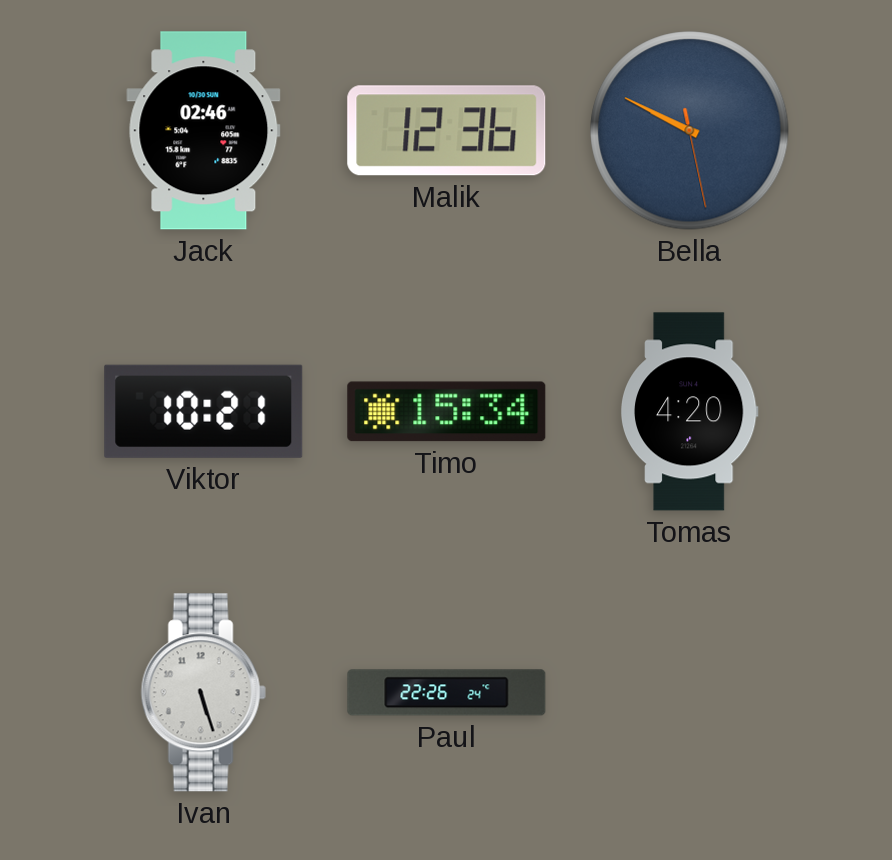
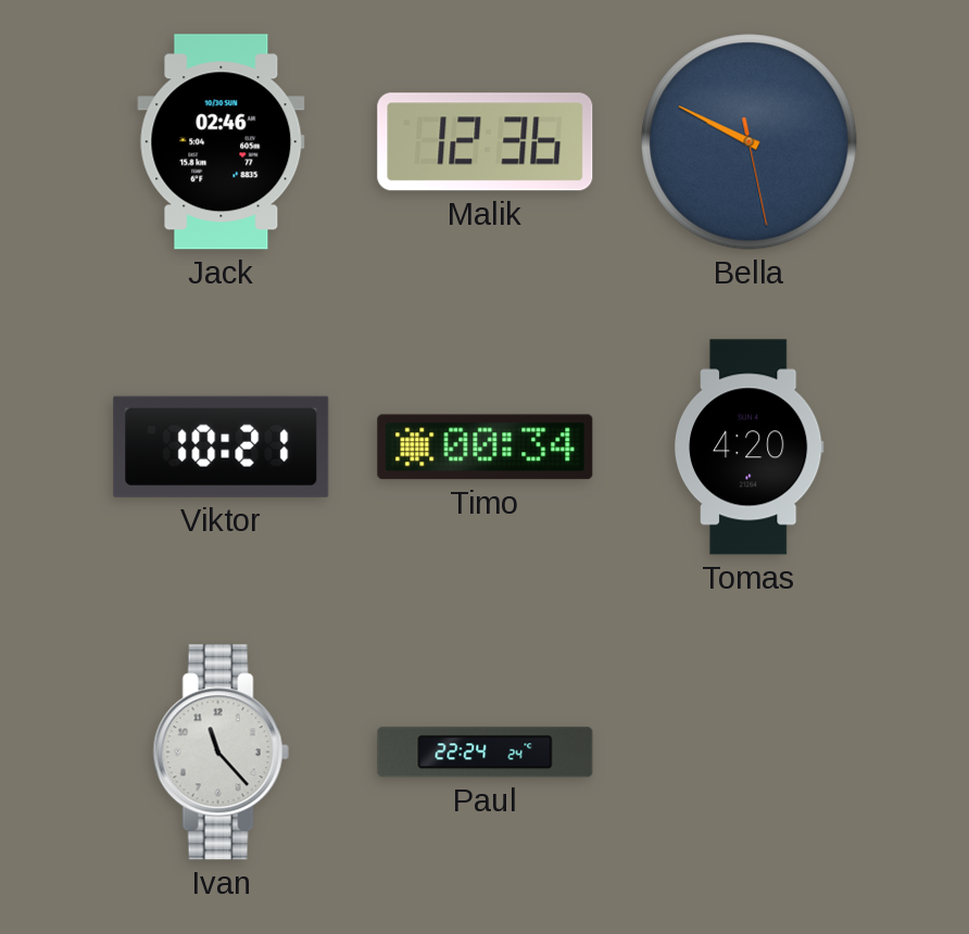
Timo: 15:34 -> 00:34
Ivan: 5:27 -> 11:23
Paul: 22:26 -> 22:24
